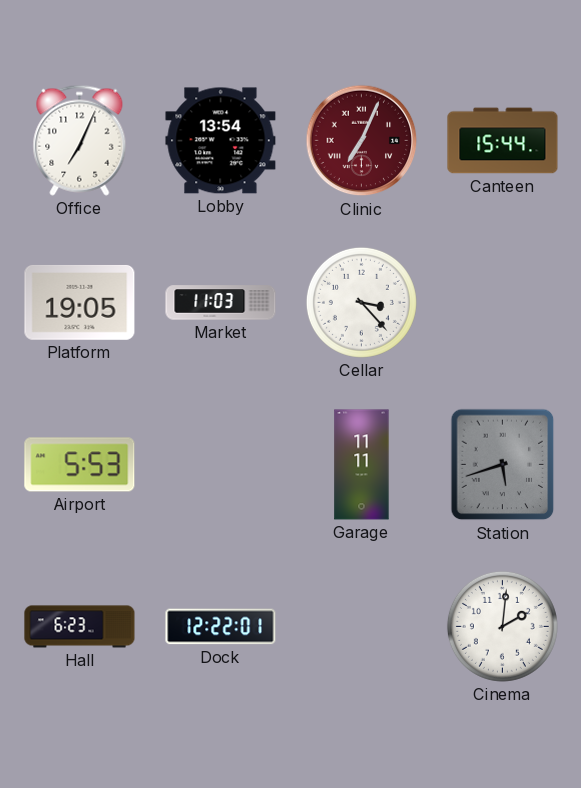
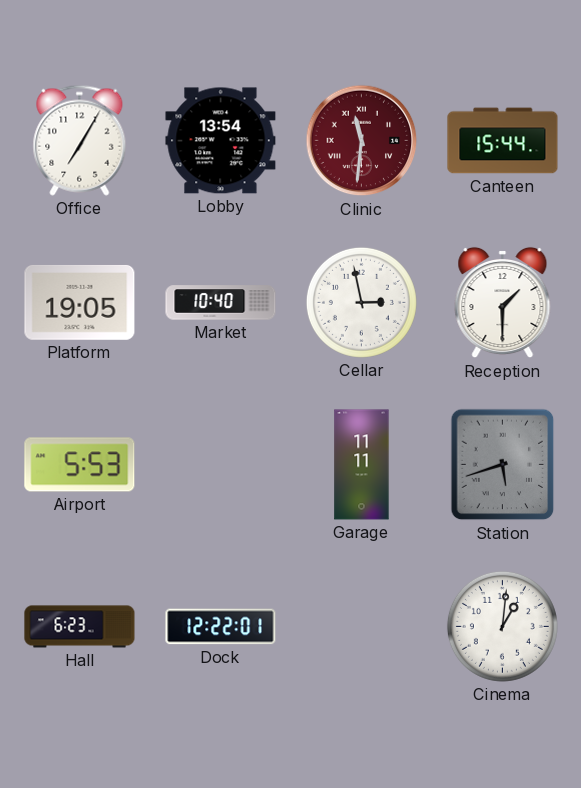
Office: 7:04 -> 7:05
Clinic: 7:04 -> 11:31
Market: 11:03 -> 10:40
Cellar: 3:23 -> 2:58
Reception: none -> 1:30
Cinema: 2:01 -> 1:01
